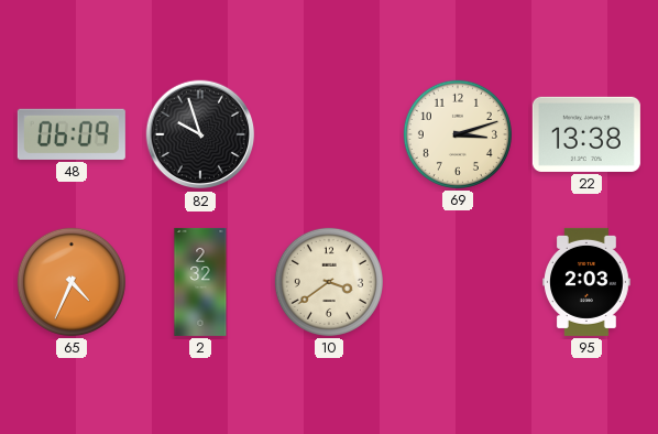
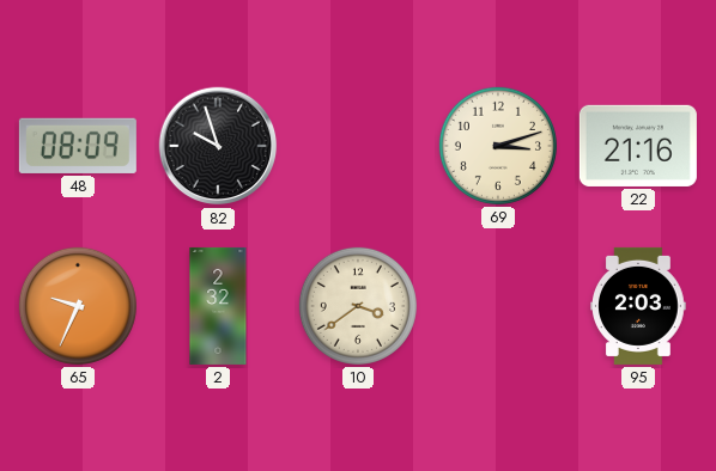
48: 06:09 -> 08:09
22: 13:38 -> 21:16
65: 4:34 -> 9:34
